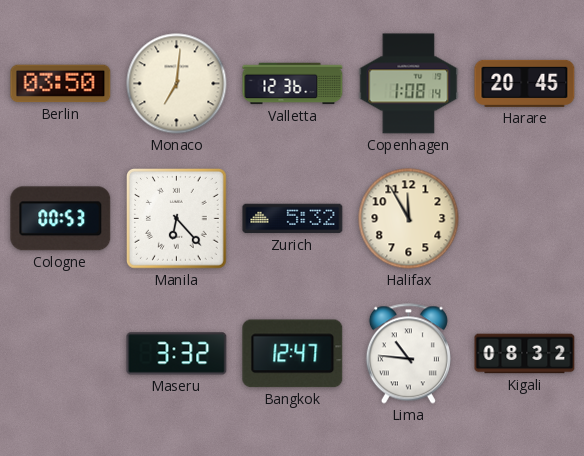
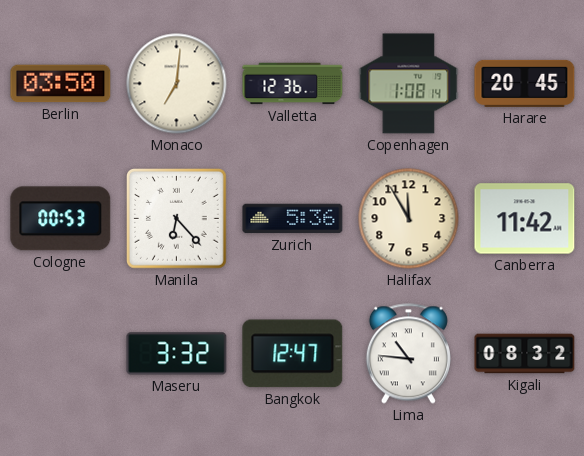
Zurich: 5:32 -> 5:36
Canberra: none -> 11:42
